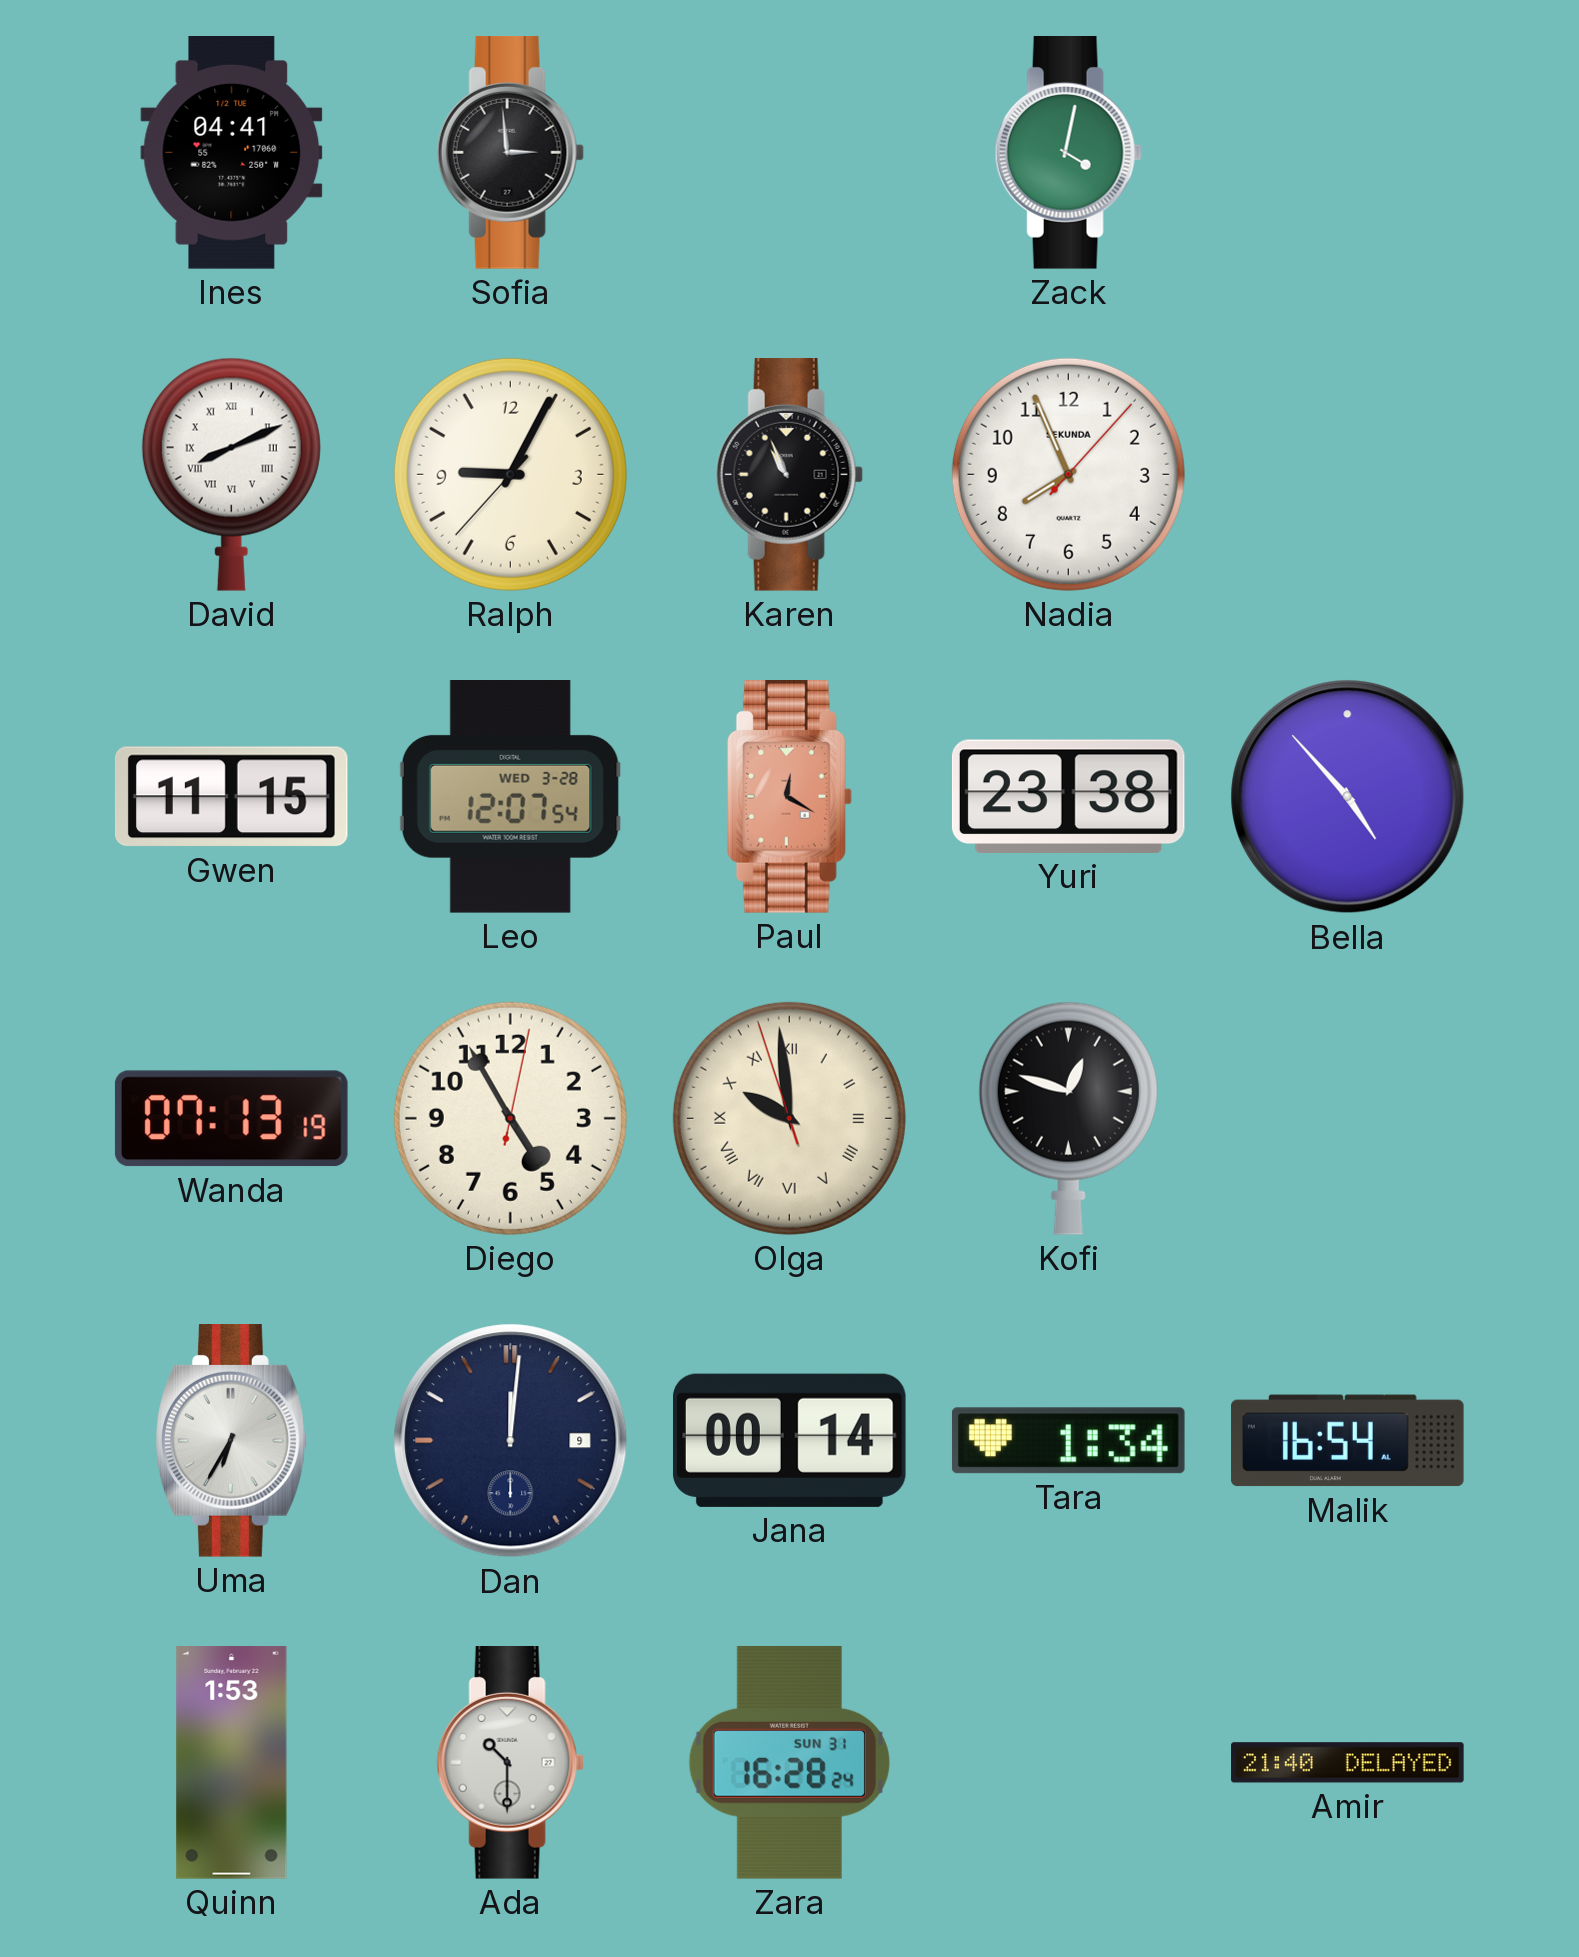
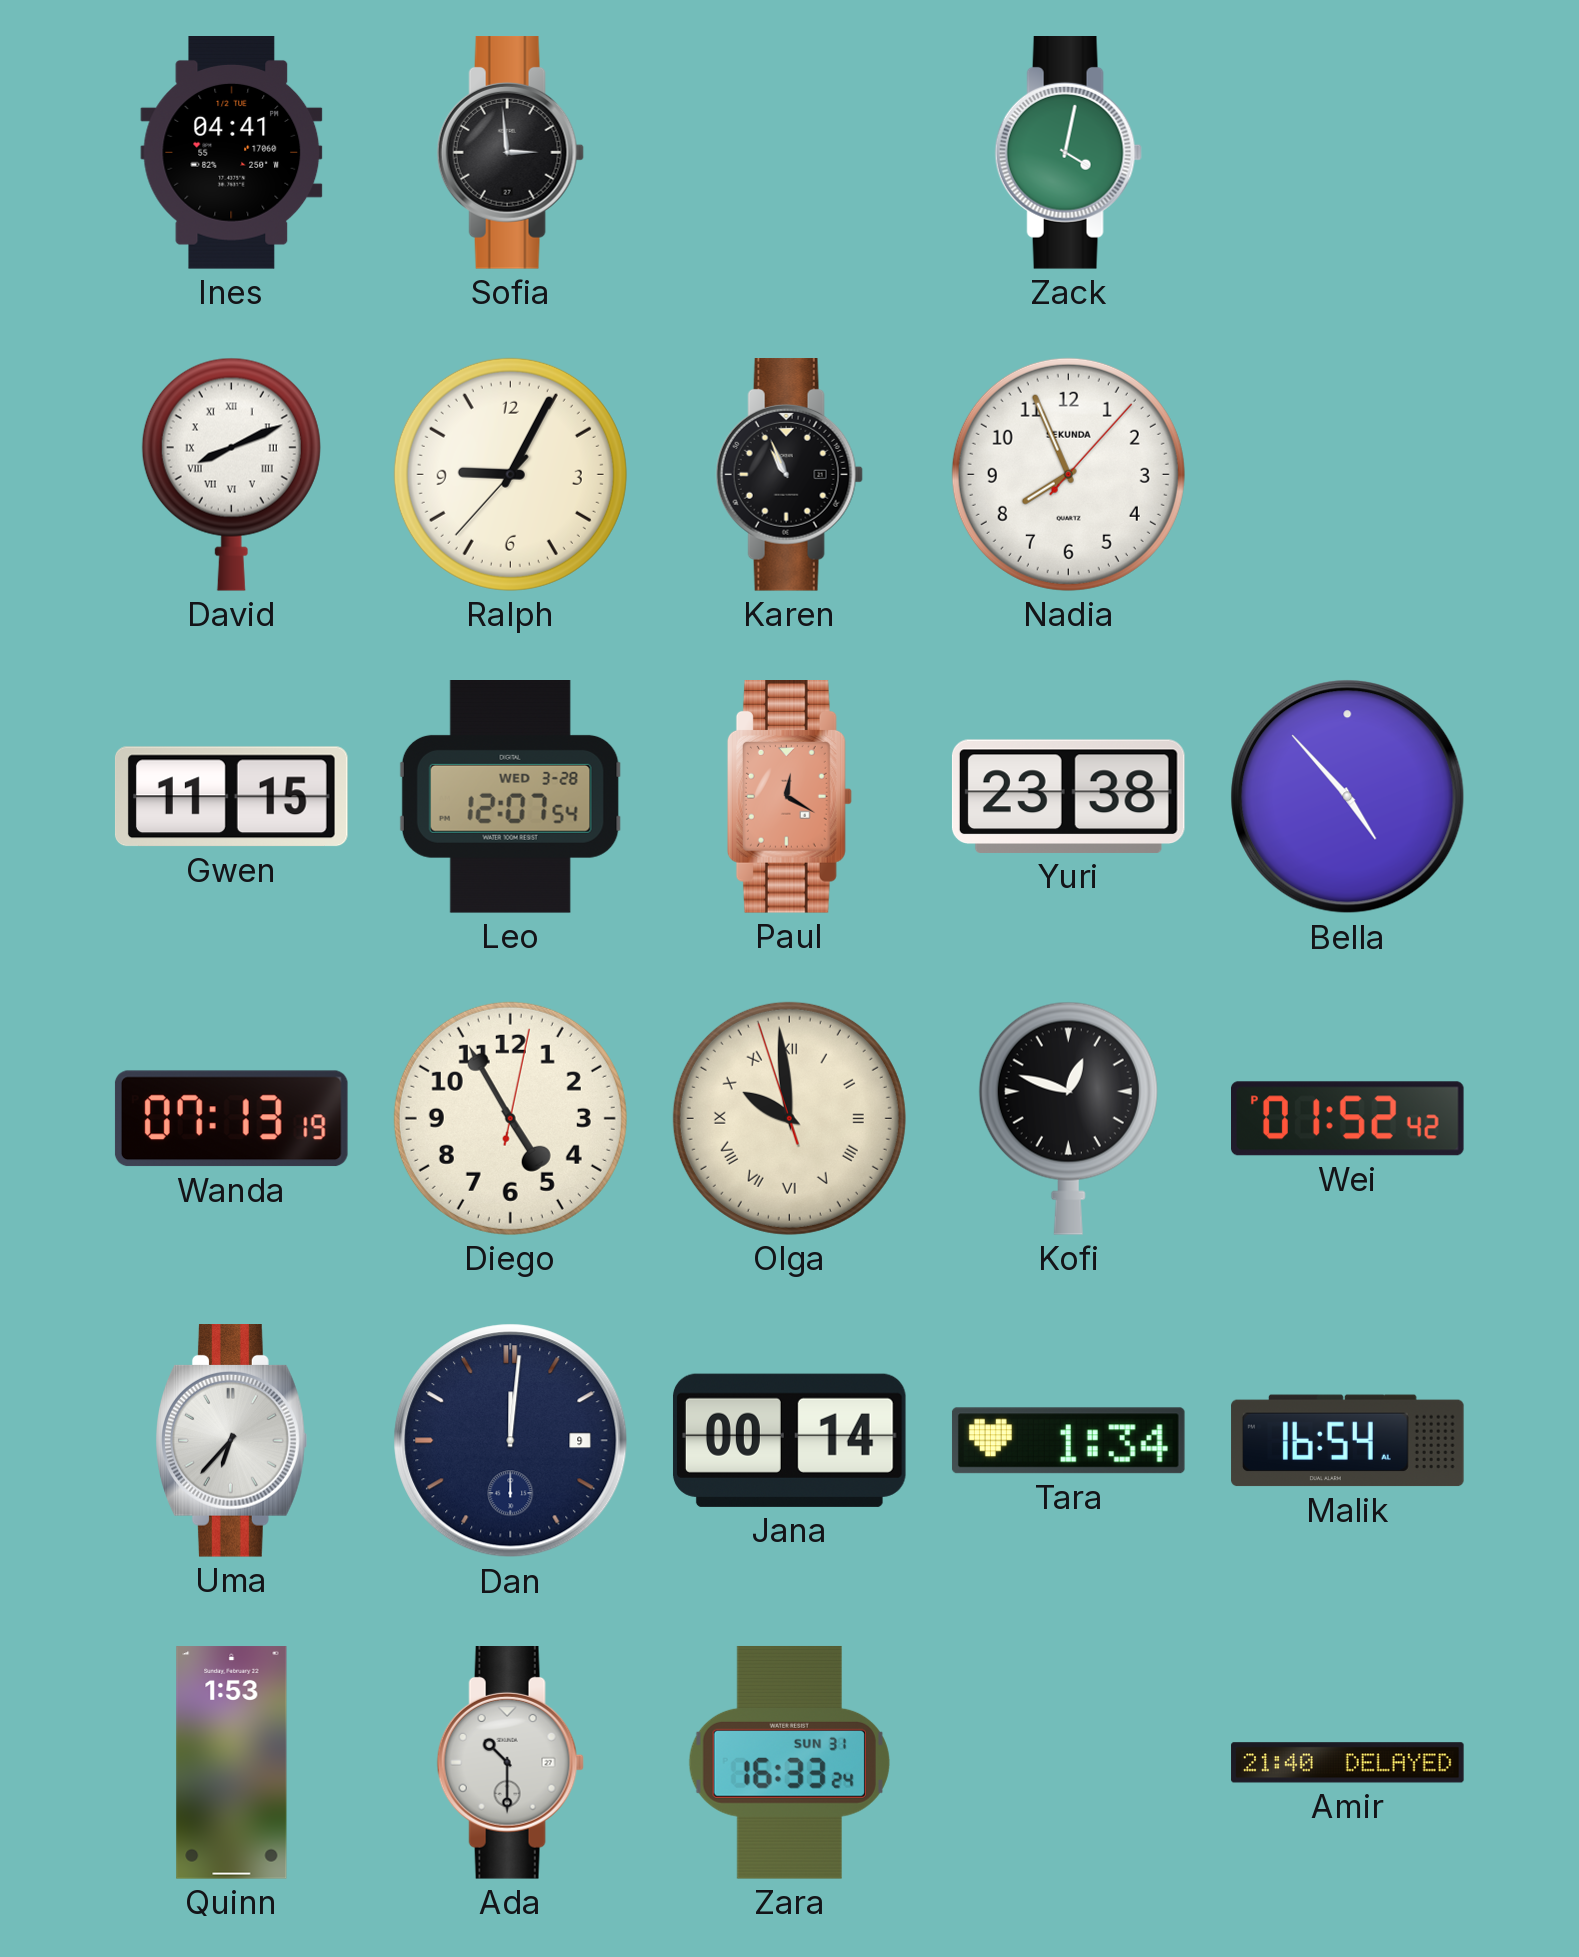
Wei: none -> 01:52
Uma: 6:35 -> 6:37
Zara: 16:28 -> 16:33
